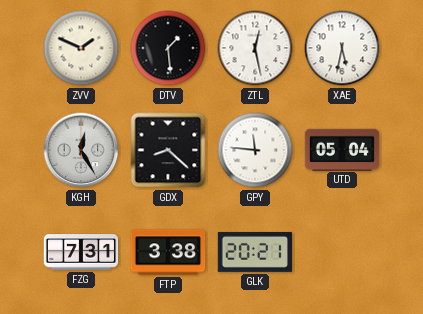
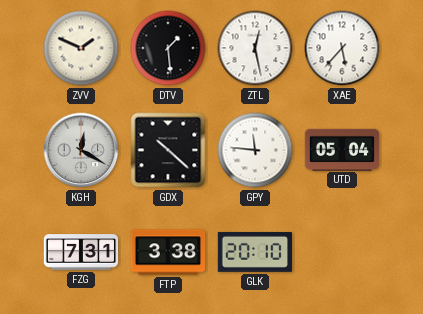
XAE: 5:32 -> 5:37
KGH: 12:25 -> 12:20
GDX: 8:22 -> 10:22
GLK: 20:21 -> 20:10
